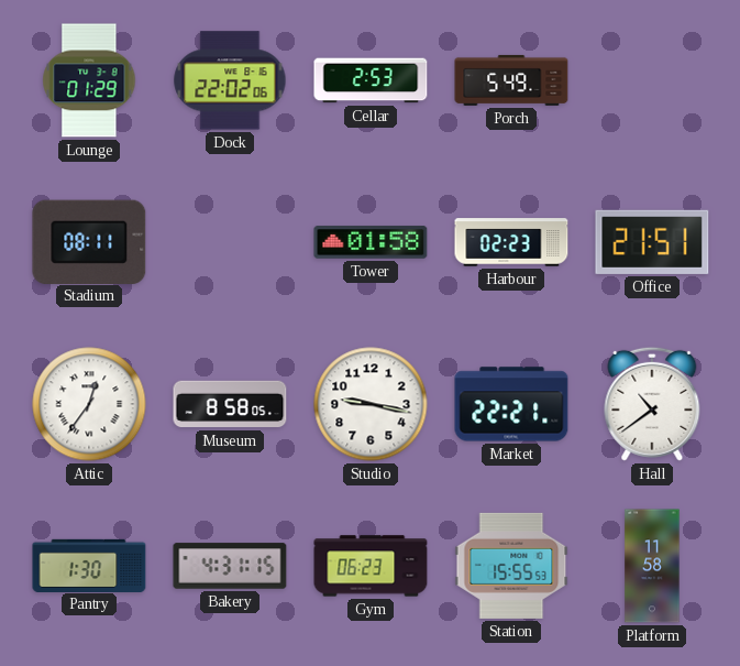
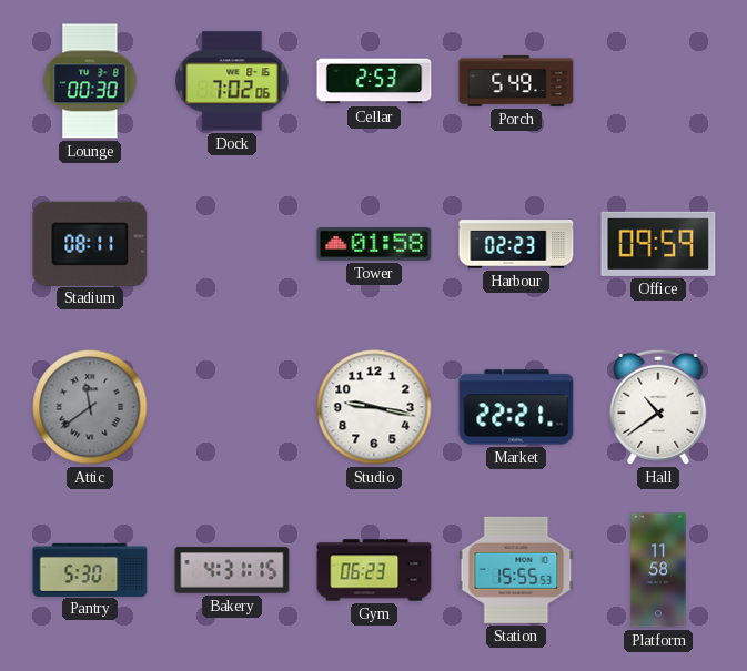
Lounge: 01:29 -> 00:30
Dock: 22:02 -> 7:02
Office: 21:51 -> 09:59
Attic: 12:36 -> 11:39
Attic dial: white -> grey
Museum: 8:58 -> none
Pantry: 1:30 -> 5:30
